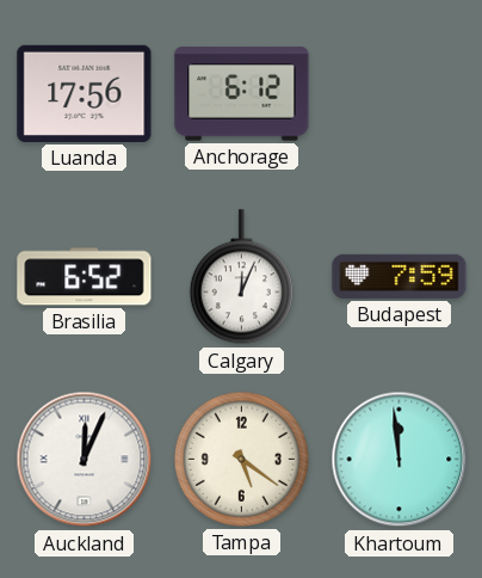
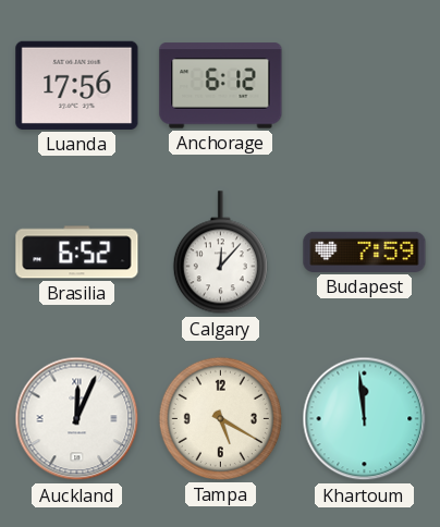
Calgary: 12:04 -> 12:07
Tampa: 5:21 -> 5:20
